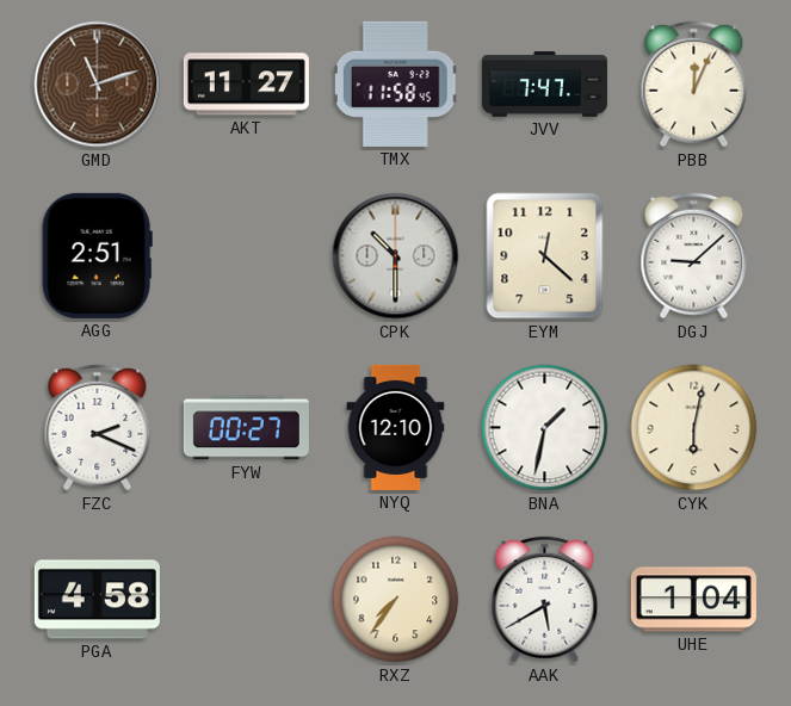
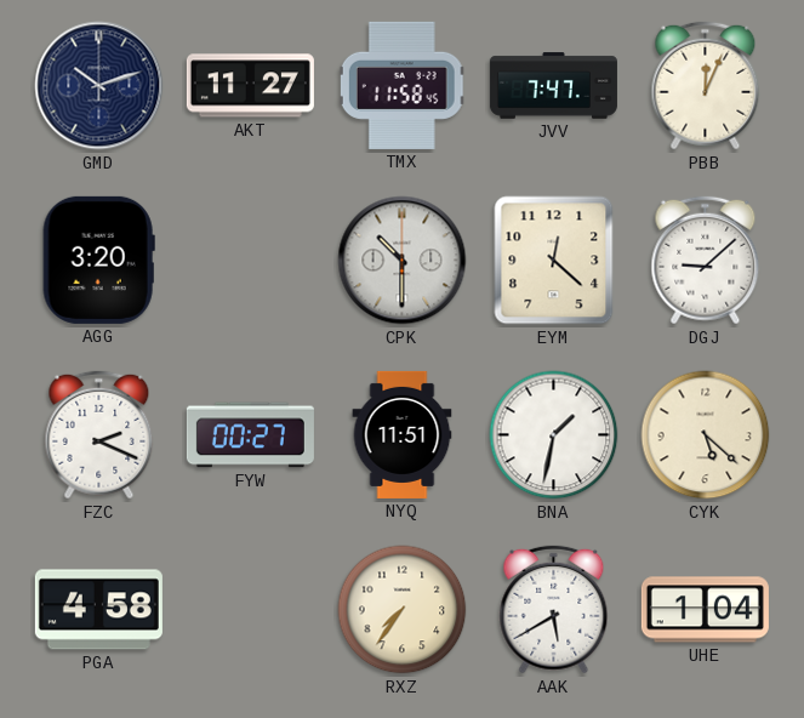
GMD: 11:12 -> 10:12
GMD dial: brown -> navy
AGG: 2:51 -> 3:20
NYQ: 12:10 -> 11:51
CYK: 6:02 -> 5:22
